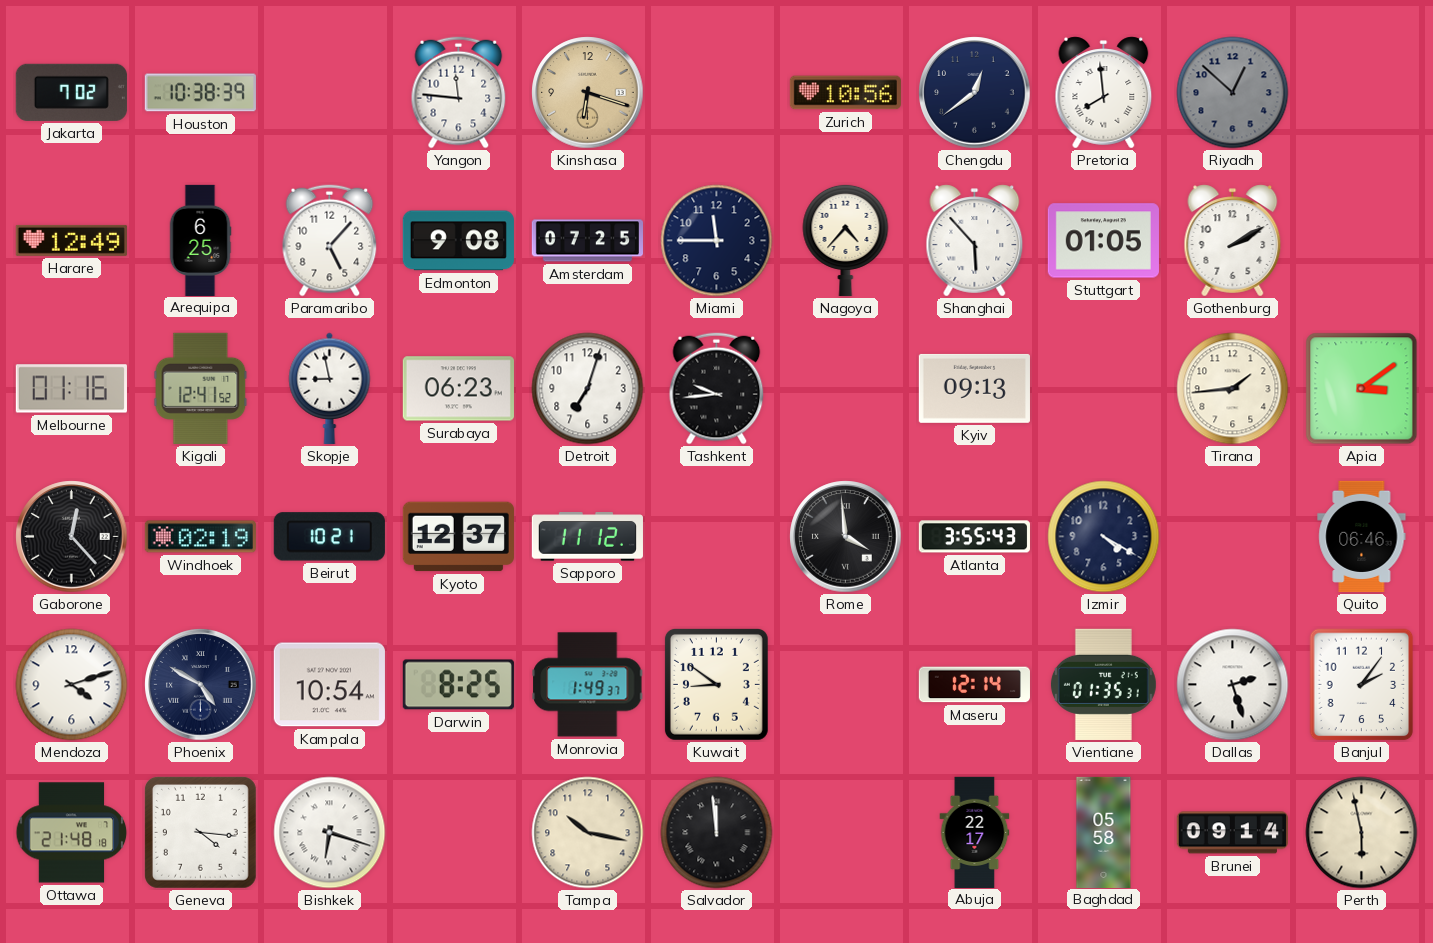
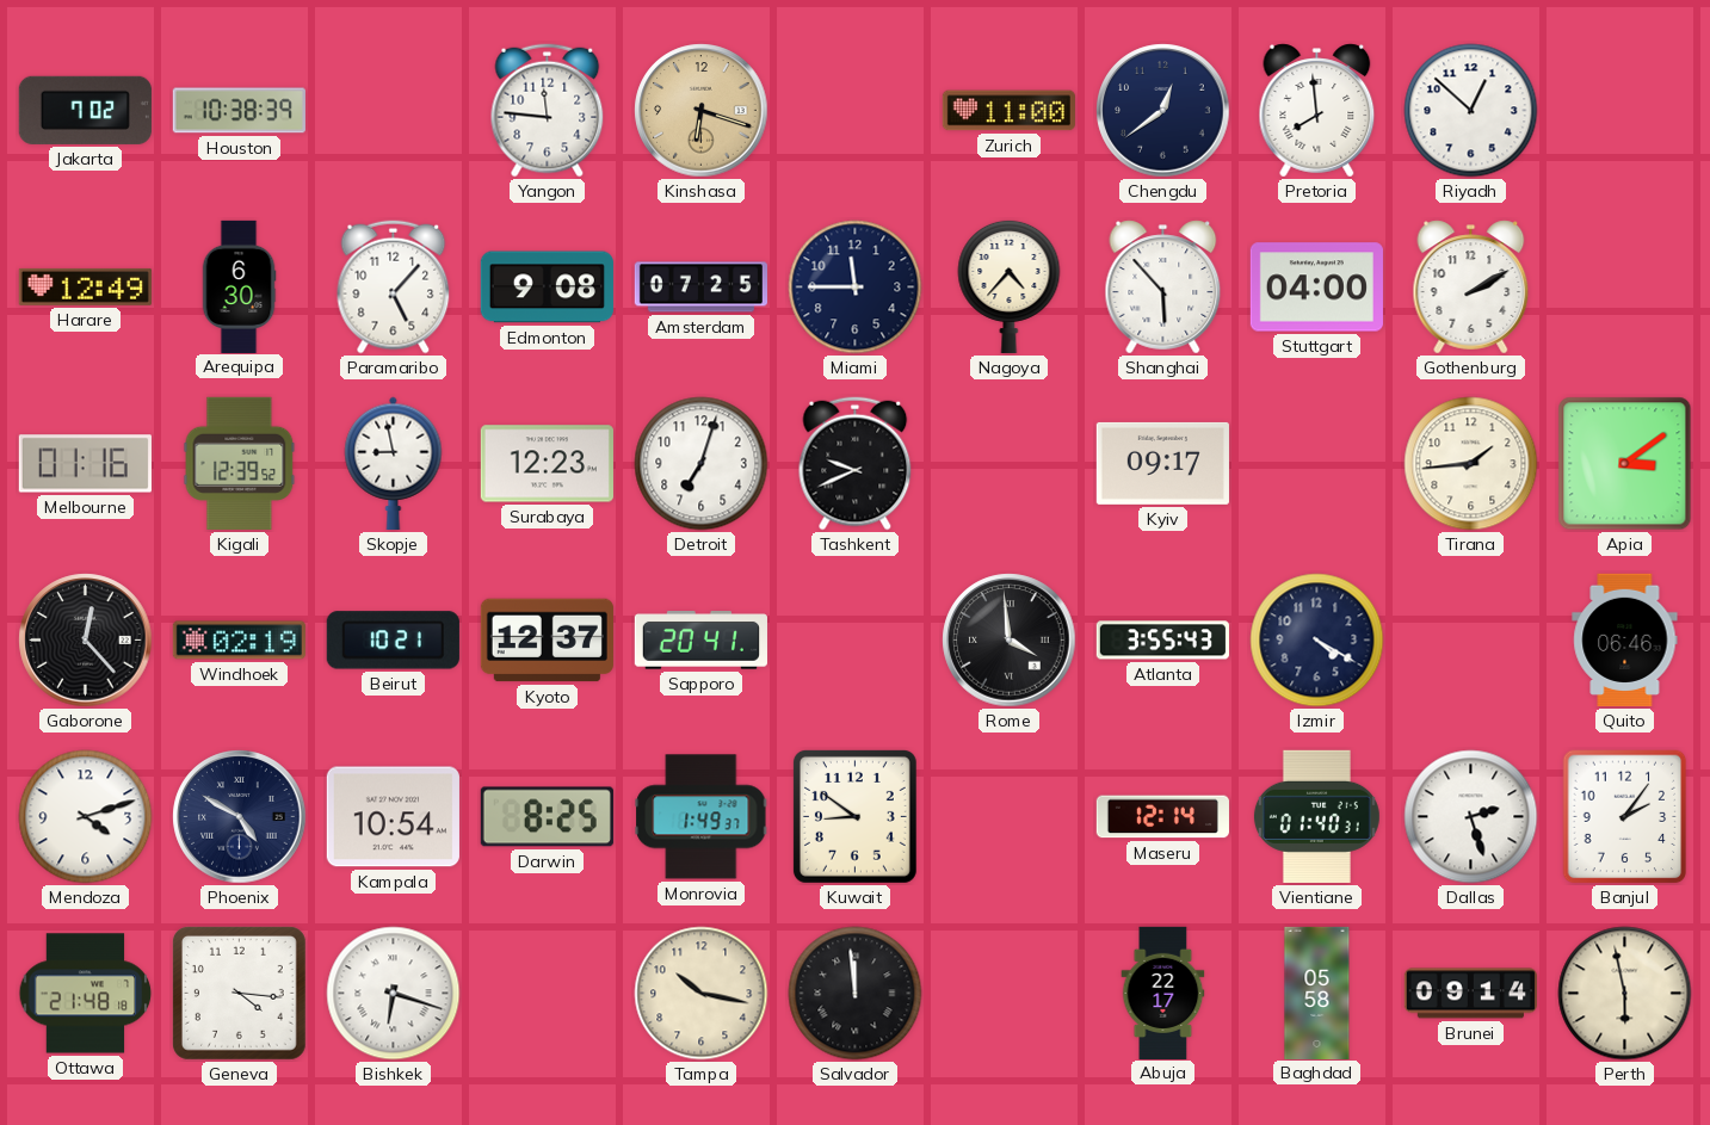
Zurich: 10:56 -> 11:00
Riyadh dial: grey -> white
Arequipa: 6:25 -> 6:30
Stuttgart: 01:05 -> 04:00
Kigali: 12:41 -> 12:39
Surabaya: 06:23 -> 12:23
Tashkent: 9:44 -> 9:41
Kyiv: 09:13 -> 09:17
Sapporo: 11:12 -> 20:41
Vientiane: 01:35 -> 01:40
